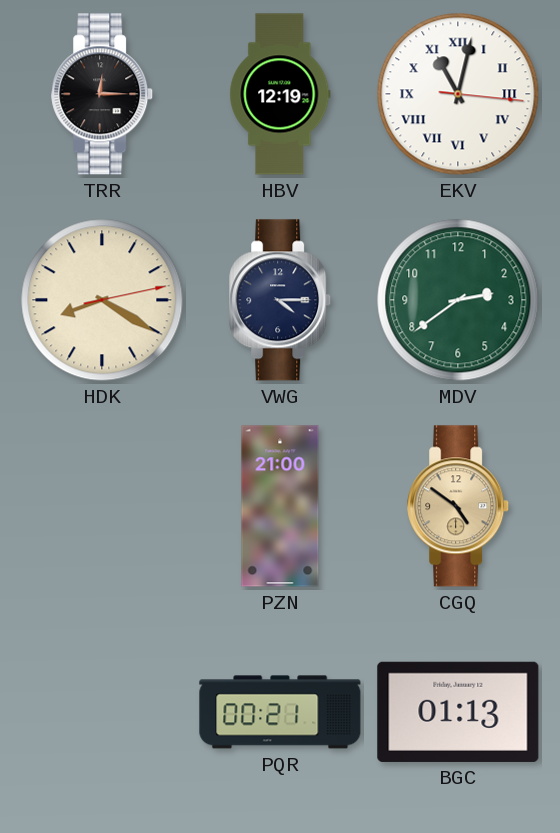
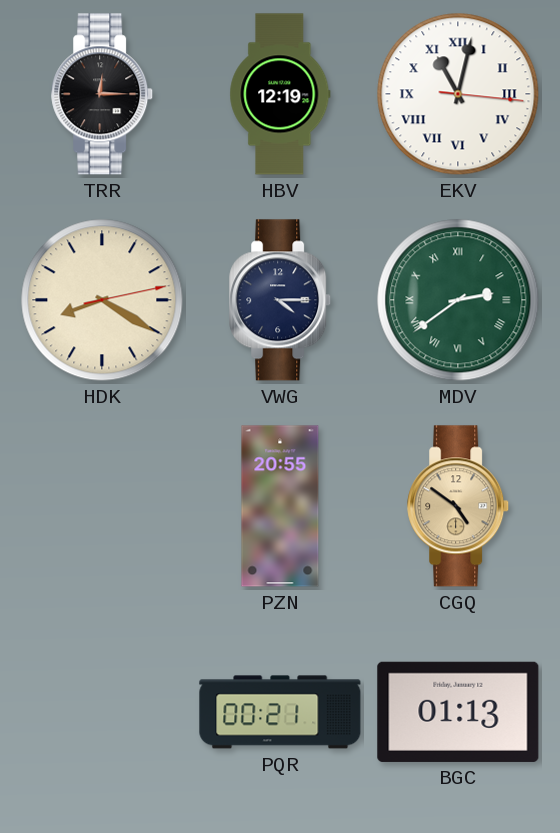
MDV numerals: Arabic -> Roman
PZN: 21:00 -> 20:55
